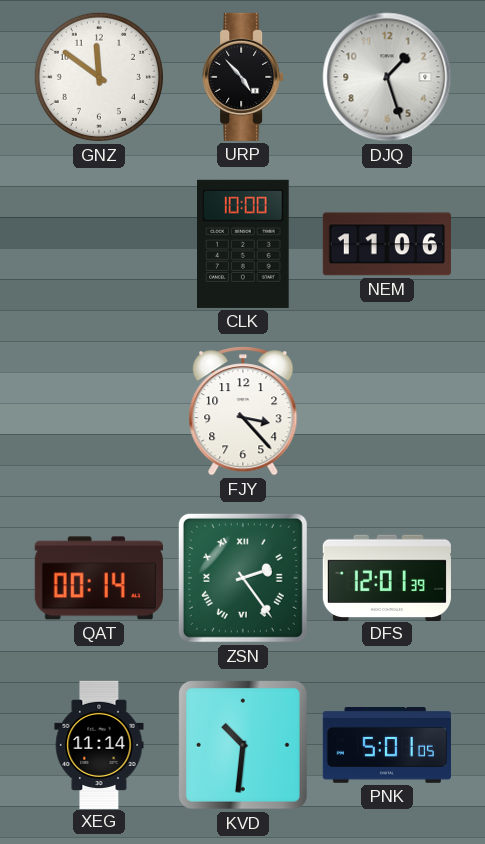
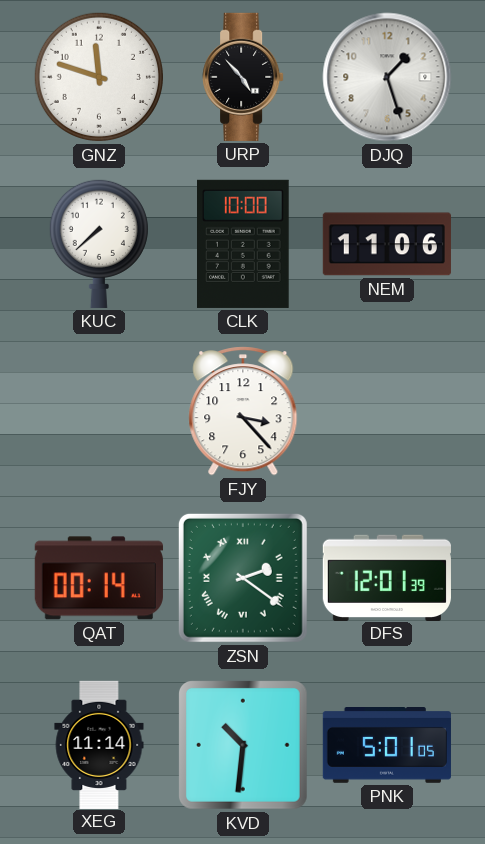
GNZ: 11:51 -> 11:48
KUC: none -> 7:38
ZSN: 2:24 -> 2:21
